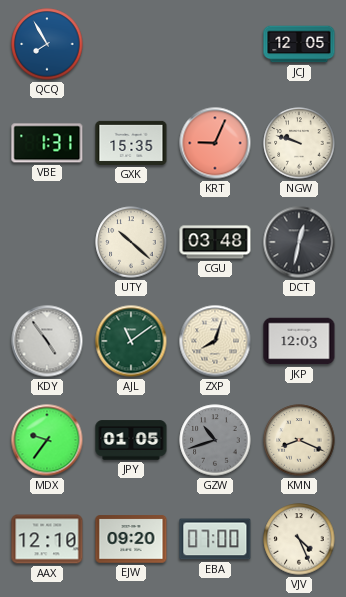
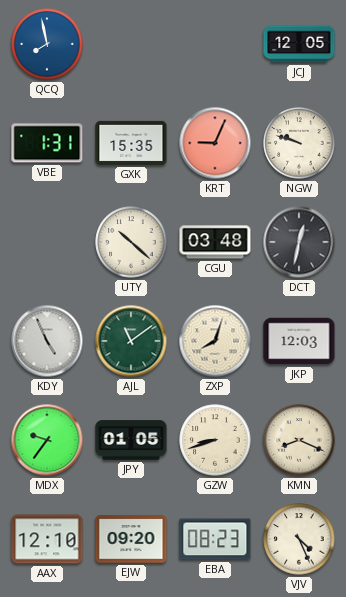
QCQ: 7:55 -> 7:58
KDY: 4:54 -> 4:56
GZW: 10:42 -> 8:42
GZW dial: grey -> cream
EBA: 07:00 -> 08:23
